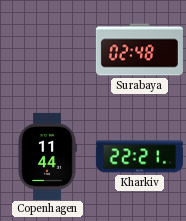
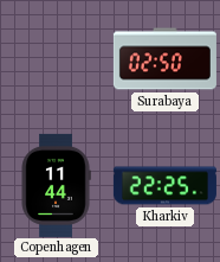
Surabaya: 02:48 -> 02:50
Kharkiv: 22:21 -> 22:25
